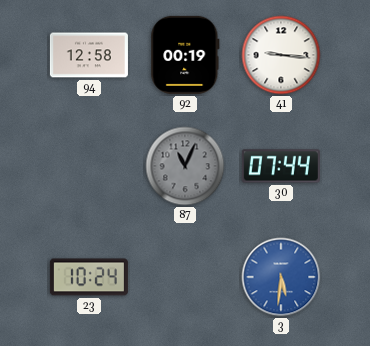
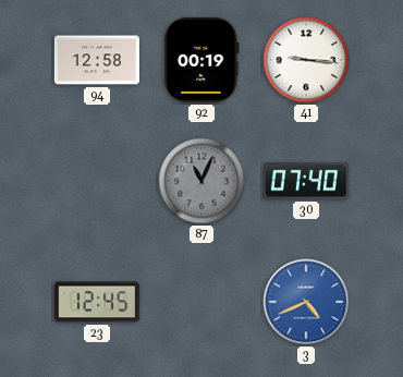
30: 07:44 -> 07:40
23: 10:24 -> 12:45
3: 5:31 -> 4:41
